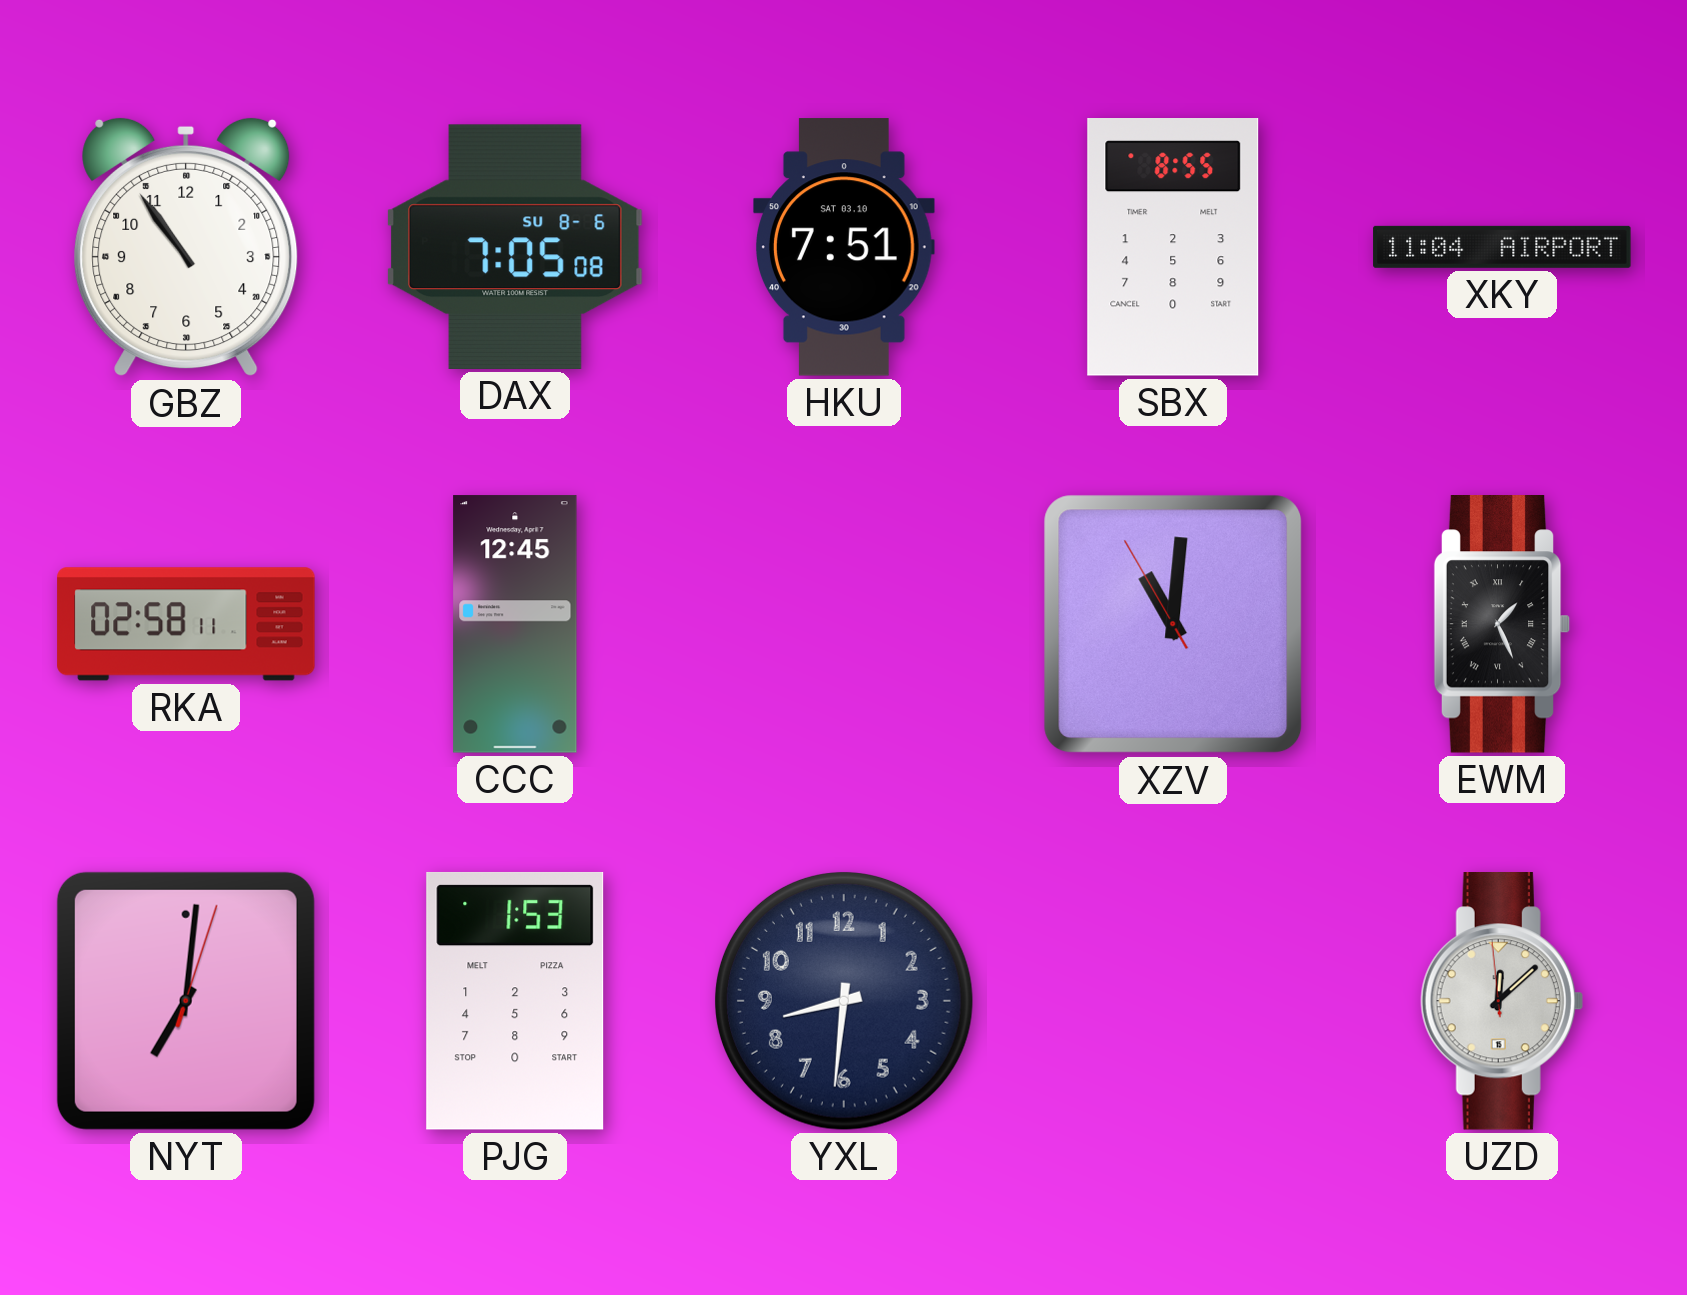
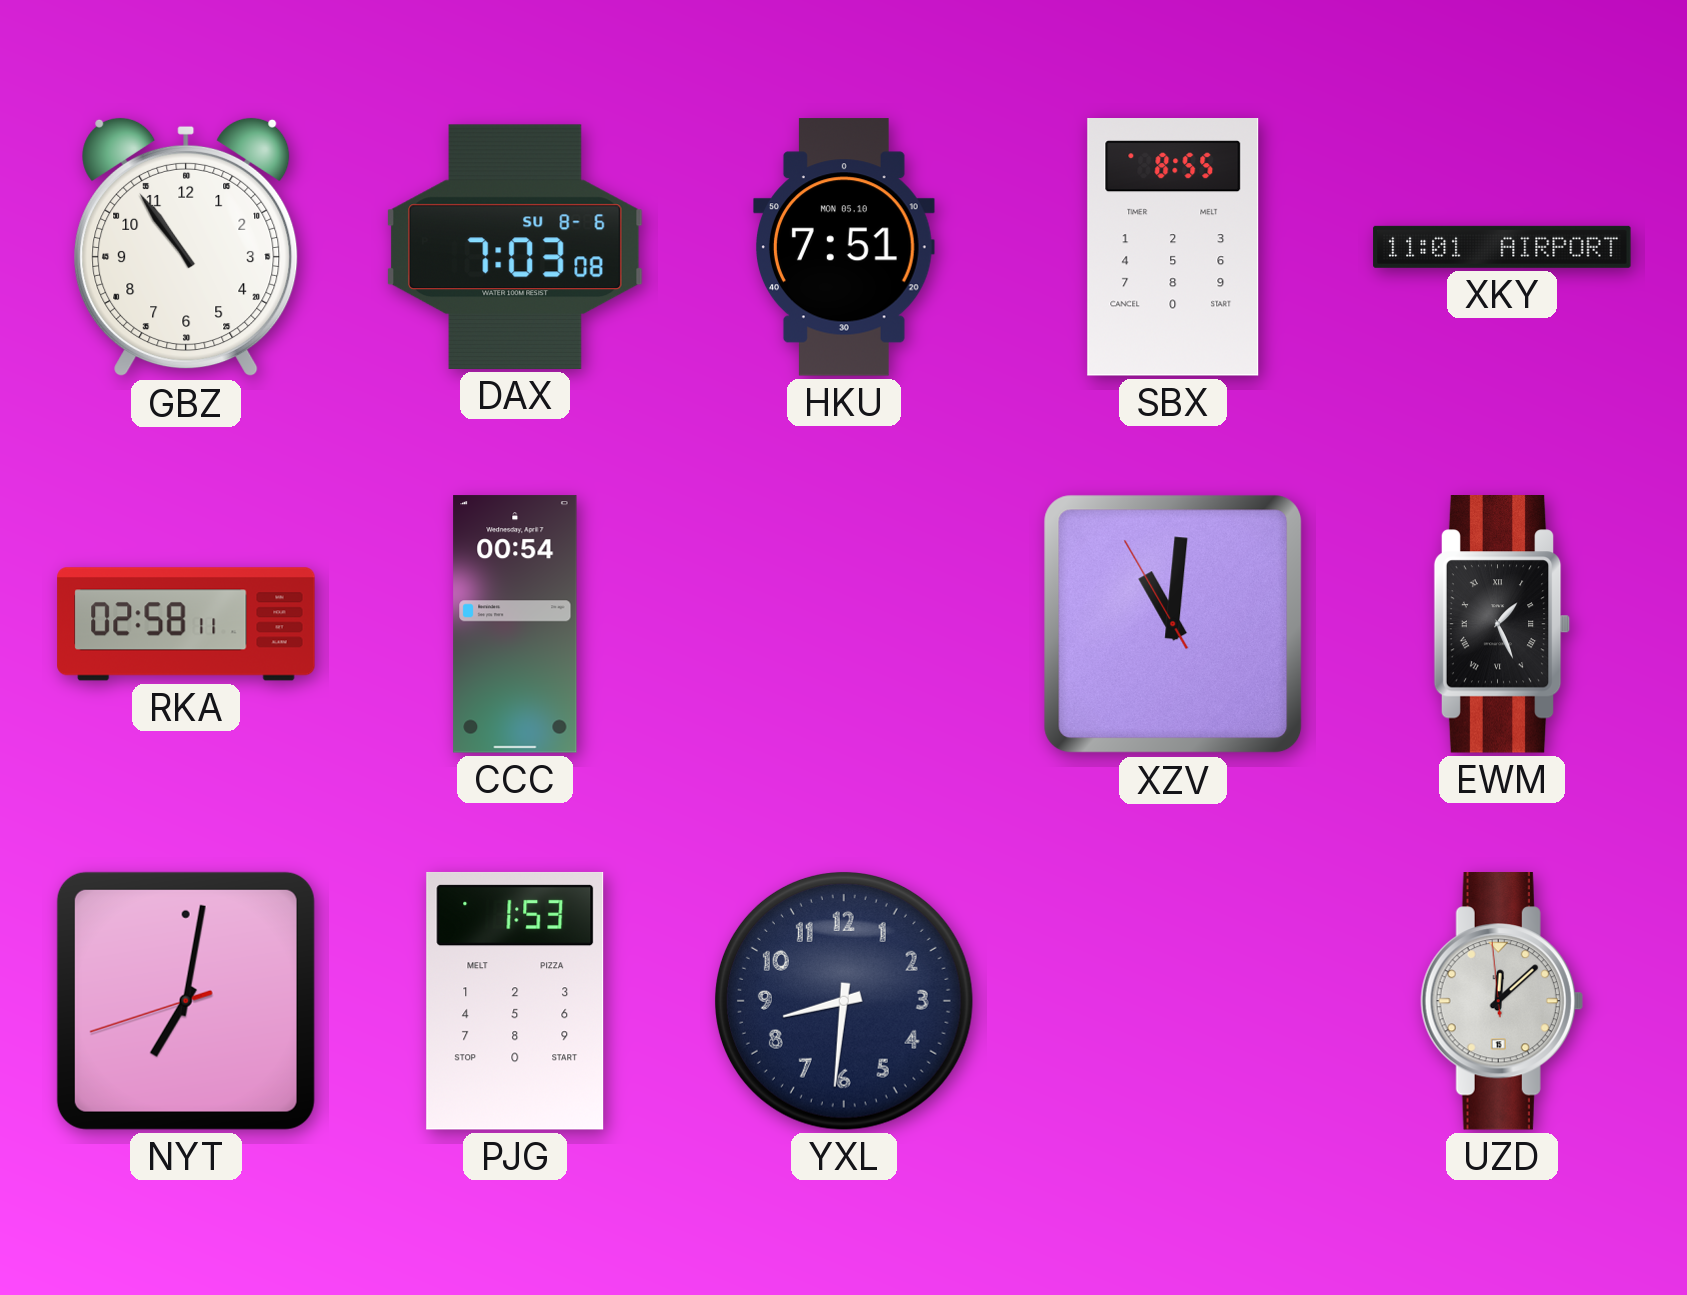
DAX: 7:05 -> 7:03
HKU date: SAT 03.10 -> MON 05.10
XKY: 11:04 -> 11:01
CCC: 12:45 -> 00:54
NYT: 7:01:03 -> 7:01:42
